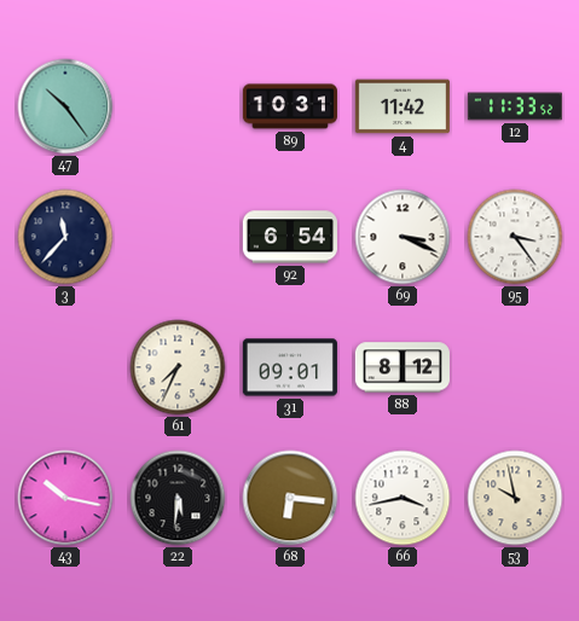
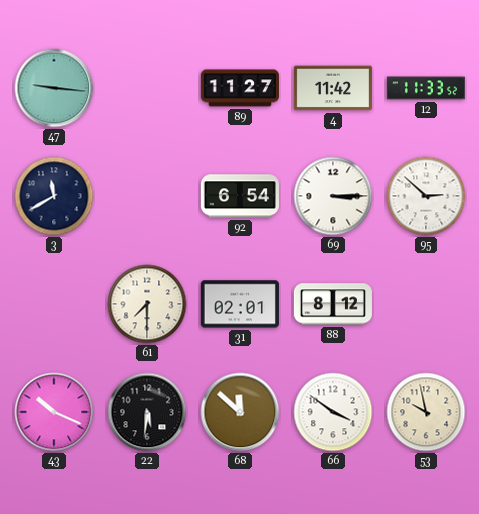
47: 10:24 -> 9:16
89: 10:31 -> 11:27
3: 11:37 -> 11:40
69: 3:19 -> 3:15
95: 3:24 -> 2:52
61: 7:34 -> 7:30
31: 09:01 -> 02:01
43: 10:17 -> 10:19
68: 6:16 -> 11:52
66: 3:43 -> 3:51
